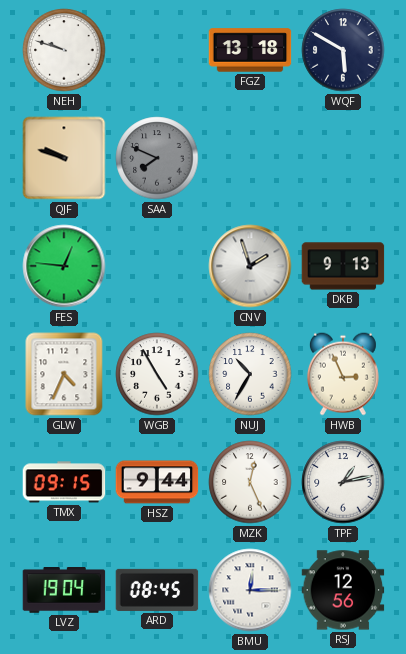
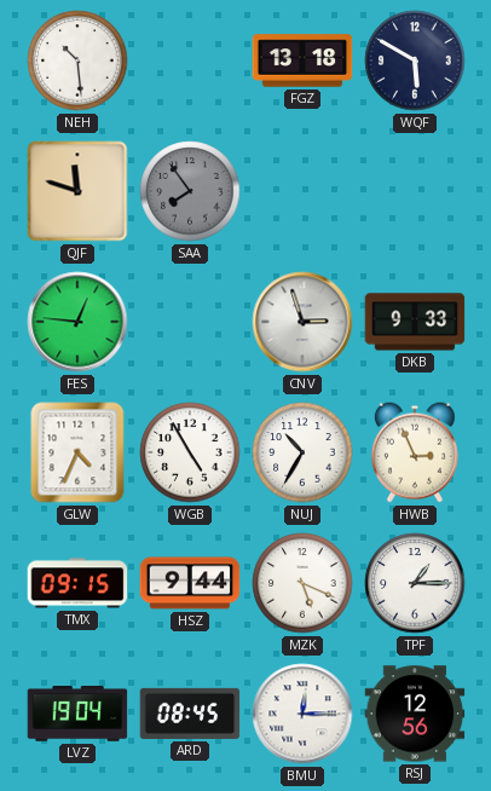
NEH: 9:48 -> 10:29
QJF: 9:48 -> 11:48
SAA: 7:49 -> 7:54
CNV: 1:57 -> 2:57
DKB: 9:13 -> 9:33
MZK: 12:26 -> 5:19
TPF: 1:13 -> 1:15
